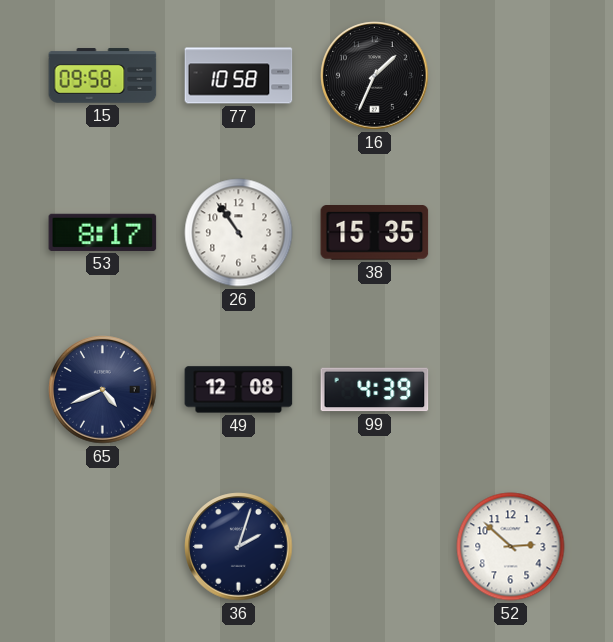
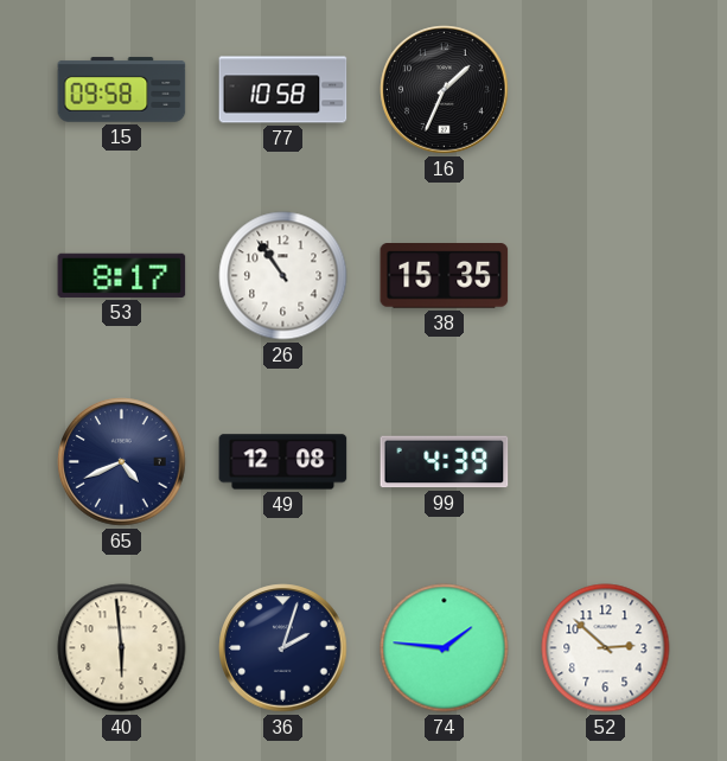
40: none -> 5:59
74: none -> 1:46
